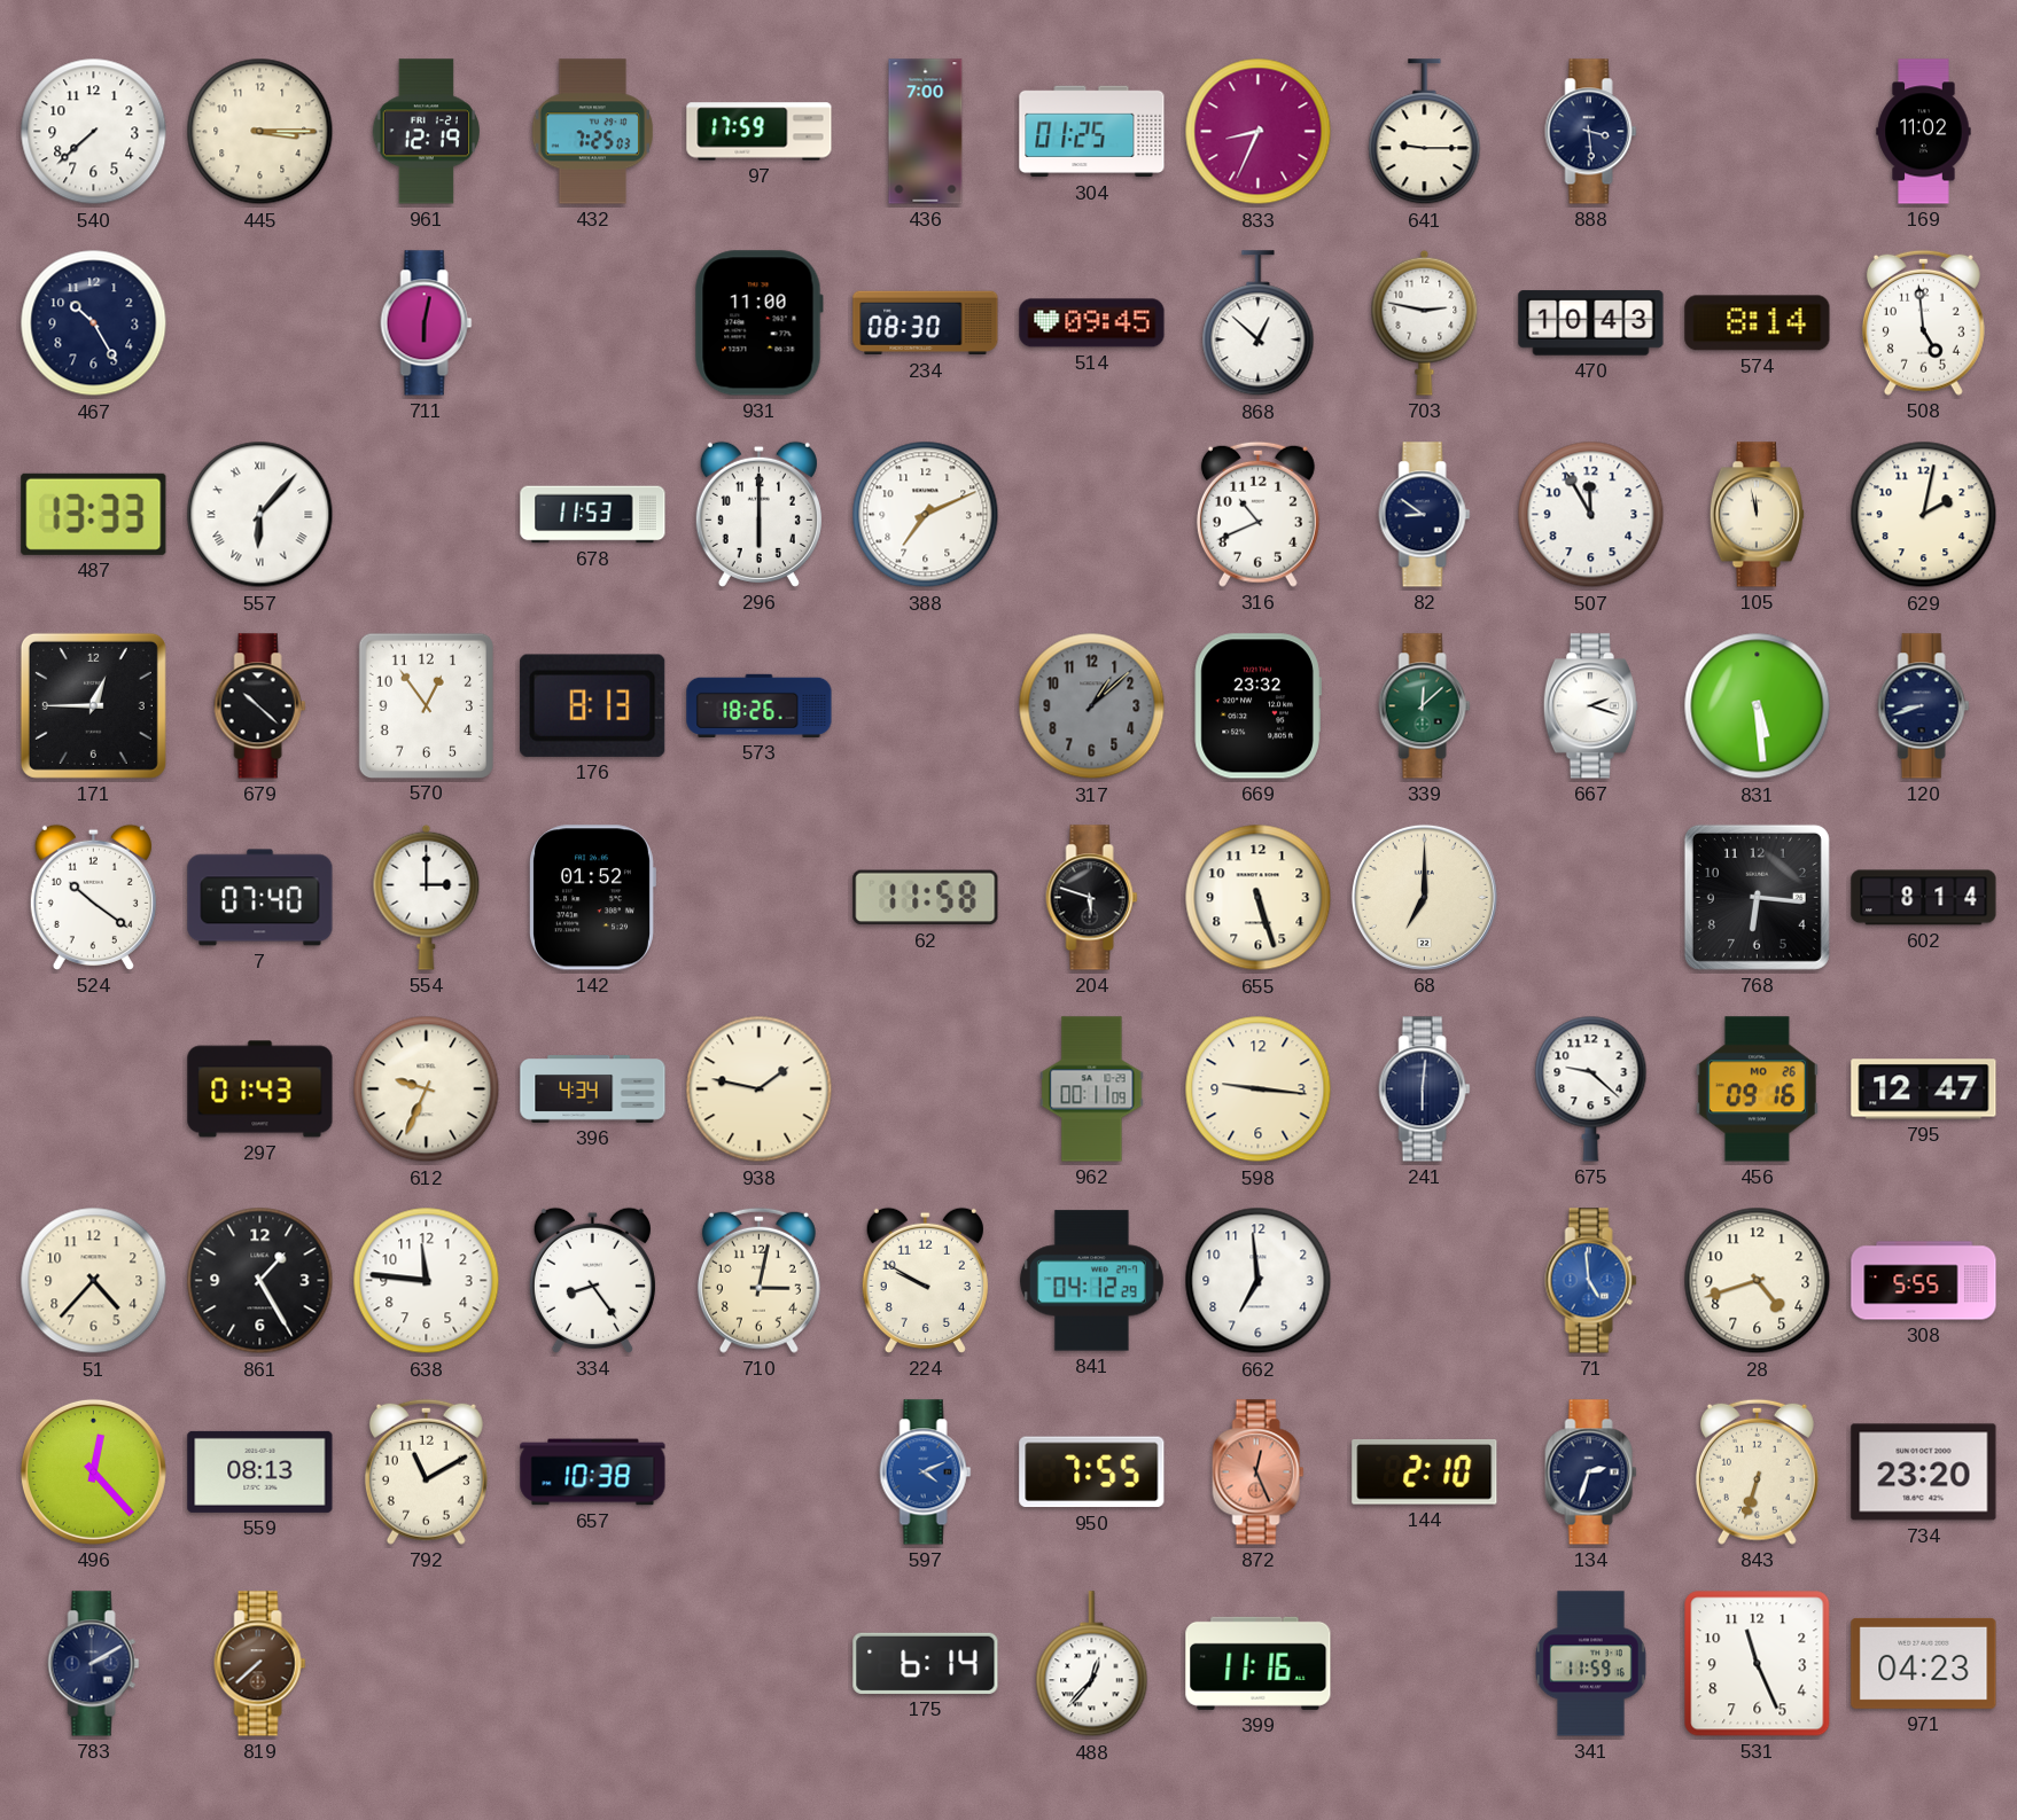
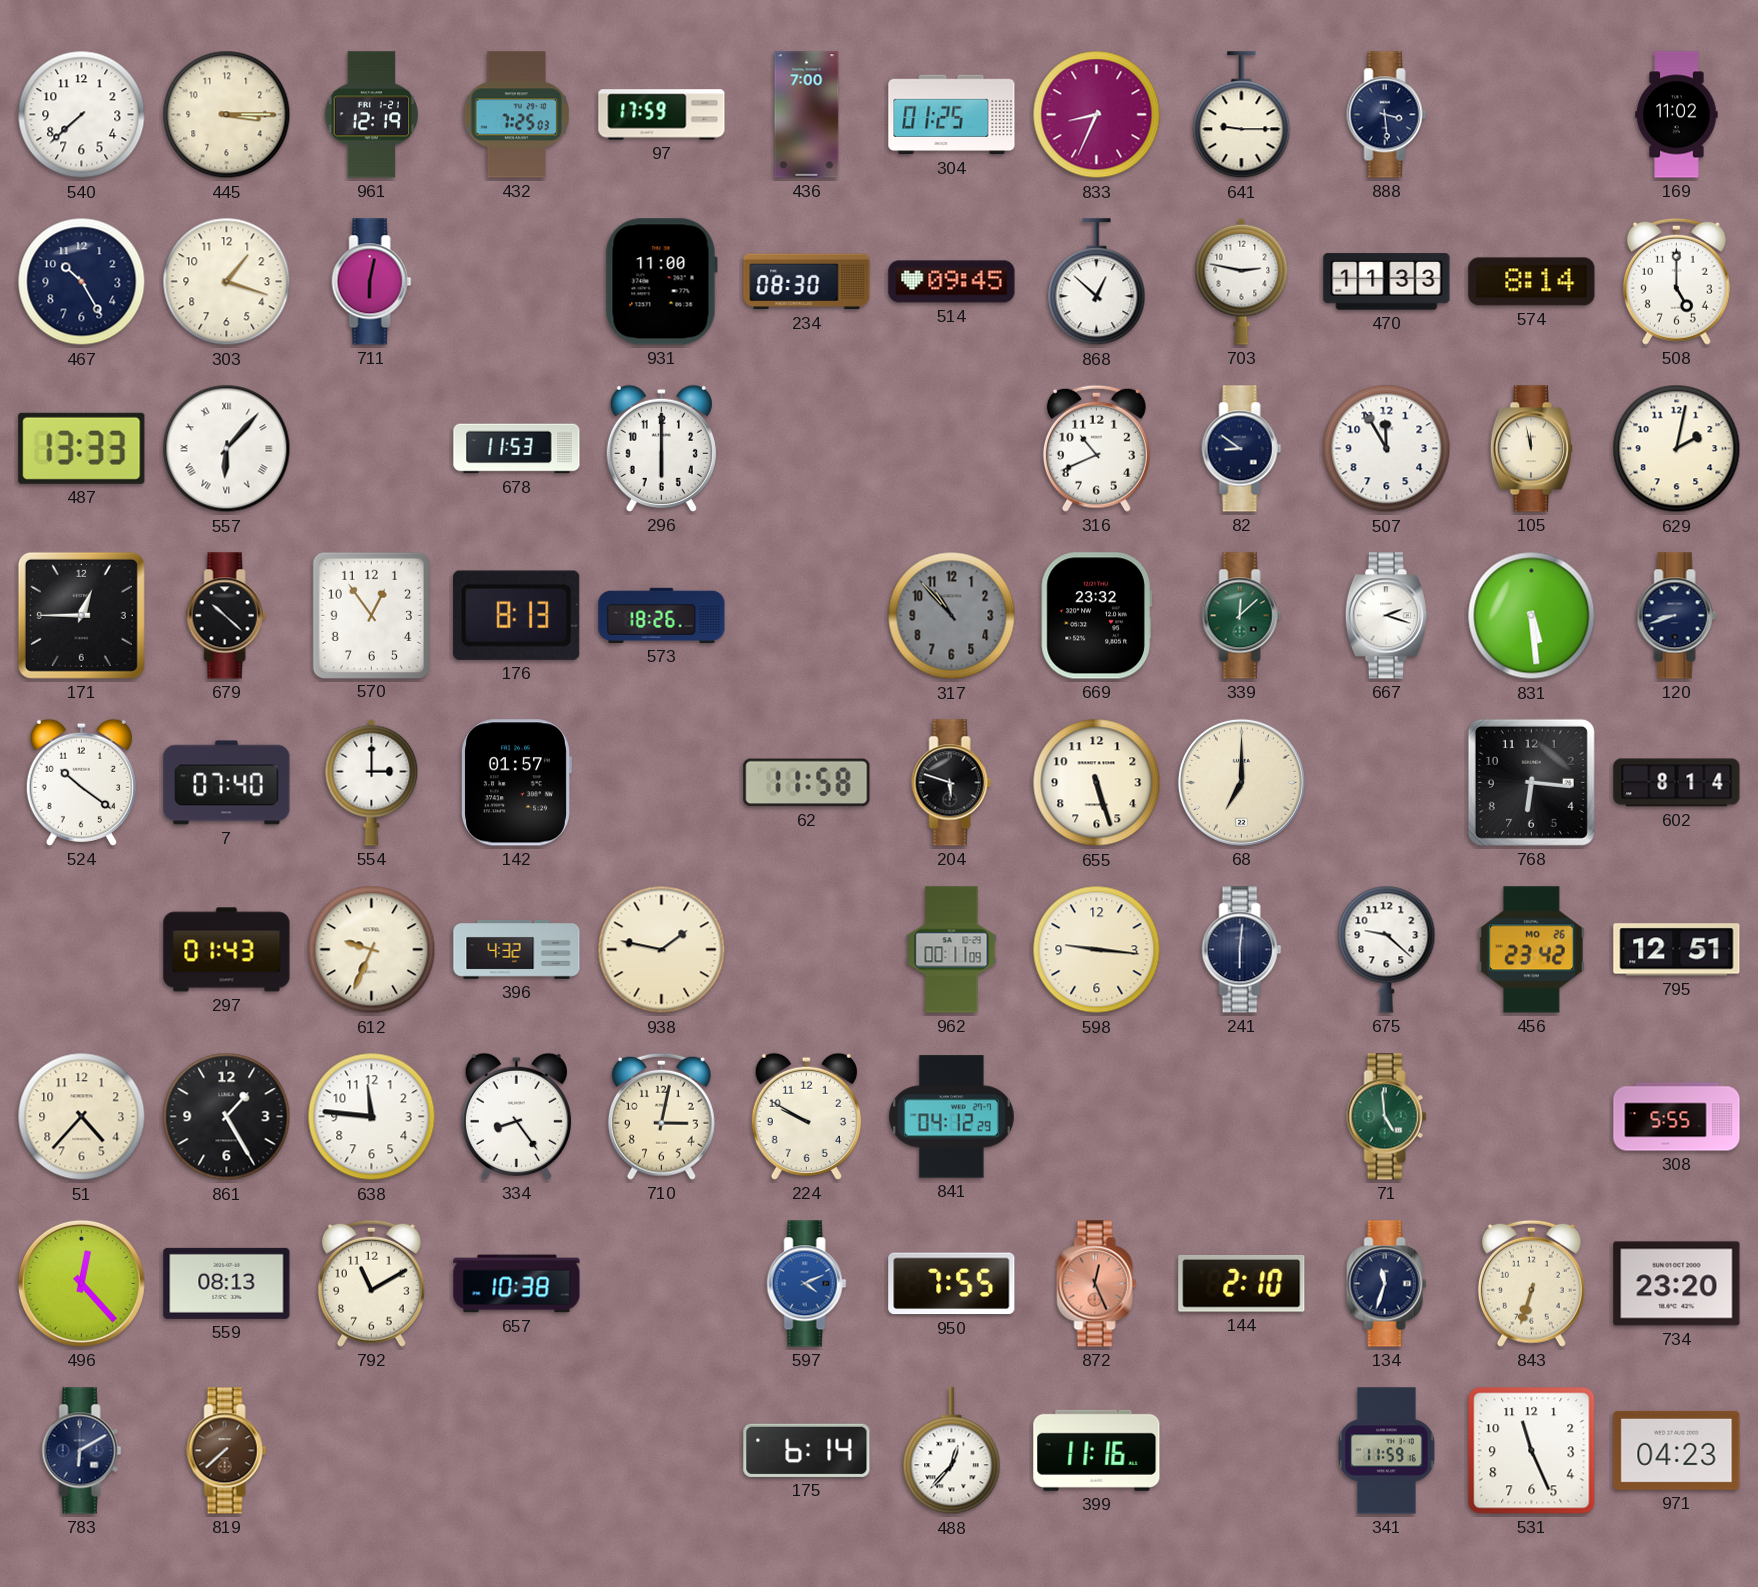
303: none -> 1:18
470: 10:43 -> 11:33
508: 4:59 -> 5:00
388: 7:11 -> none
317: 1:08 -> 10:53
142: 01:52 -> 01:57
396: 4:34 -> 4:32
456: 09:16 -> 23:42
795: 12:47 -> 12:51
662: 6:59 -> none
71 dial: blue -> green
28: 4:42 -> none
134: 2:33 -> 11:33
783: 2:10 -> 6:10
